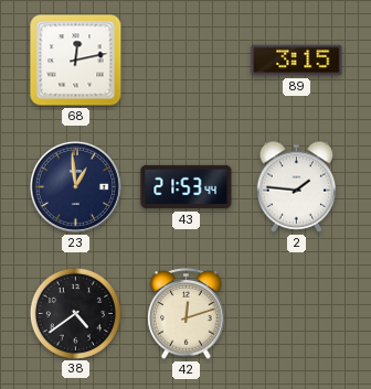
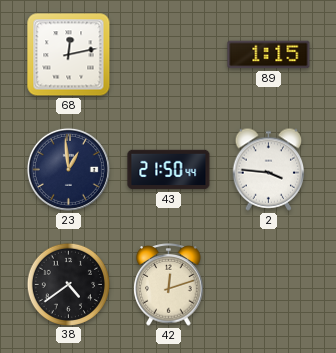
89: 3:15 -> 1:15
43: 21:53 -> 21:50
2: 1:46 -> 3:46
